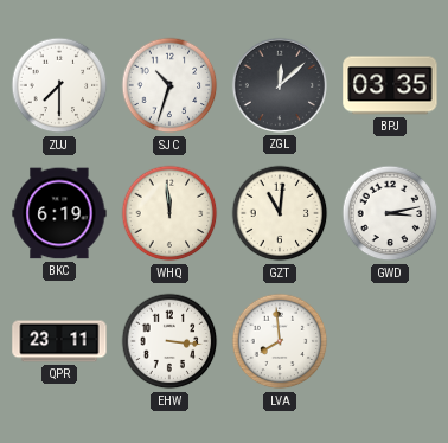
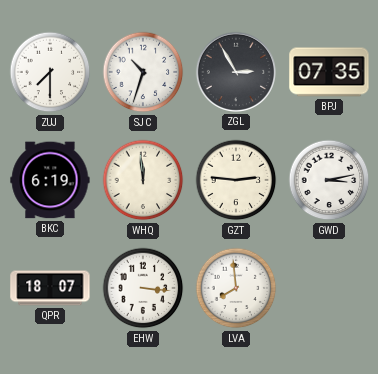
ZGL: 12:08 -> 2:55
BPJ: 03:35 -> 07:35
GZT: 11:01 -> 2:46
QPR: 23:11 -> 18:07
